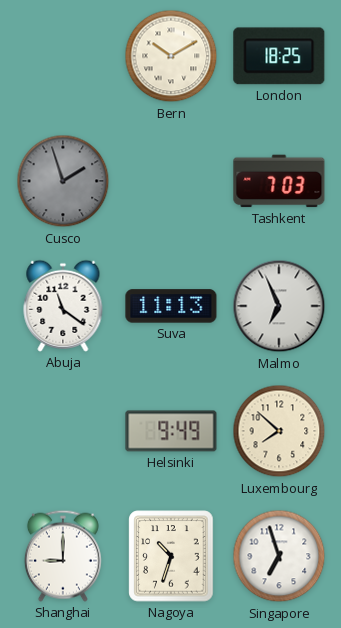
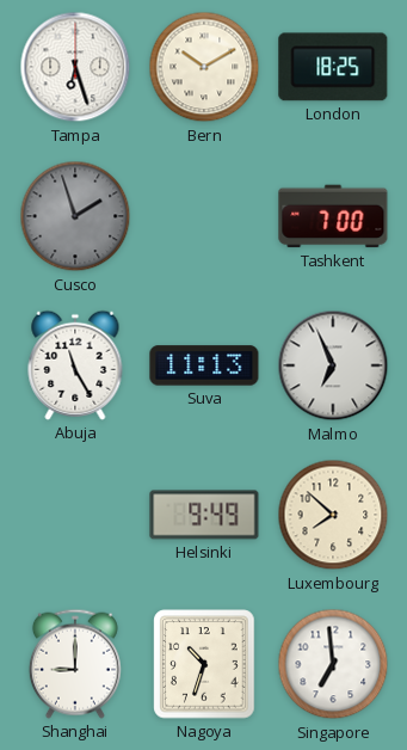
Tampa: none -> 6:27
Tashkent: 7:03 -> 7:00
Abuja: 11:21 -> 11:25
Singapore: 6:57 -> 6:59
